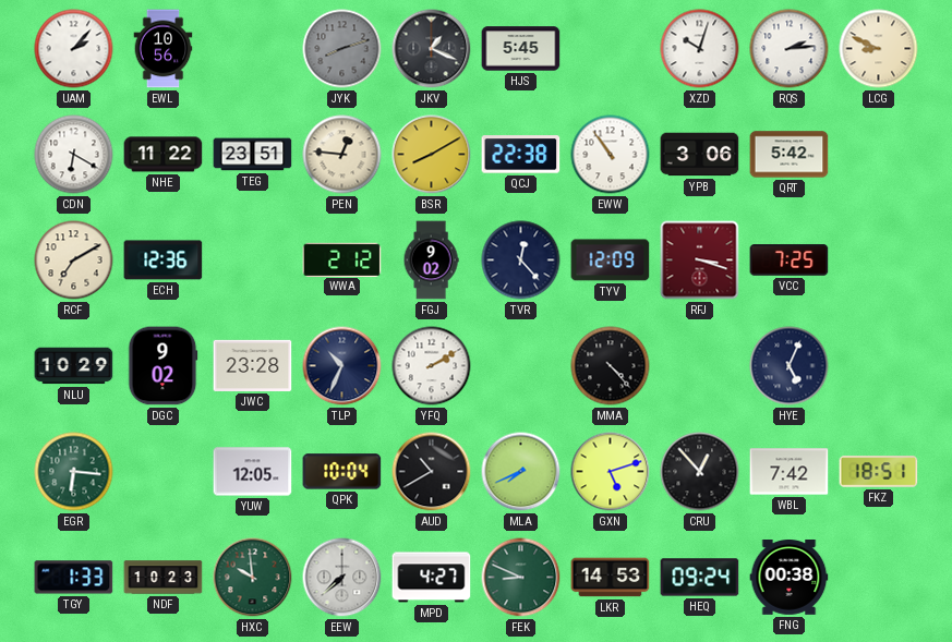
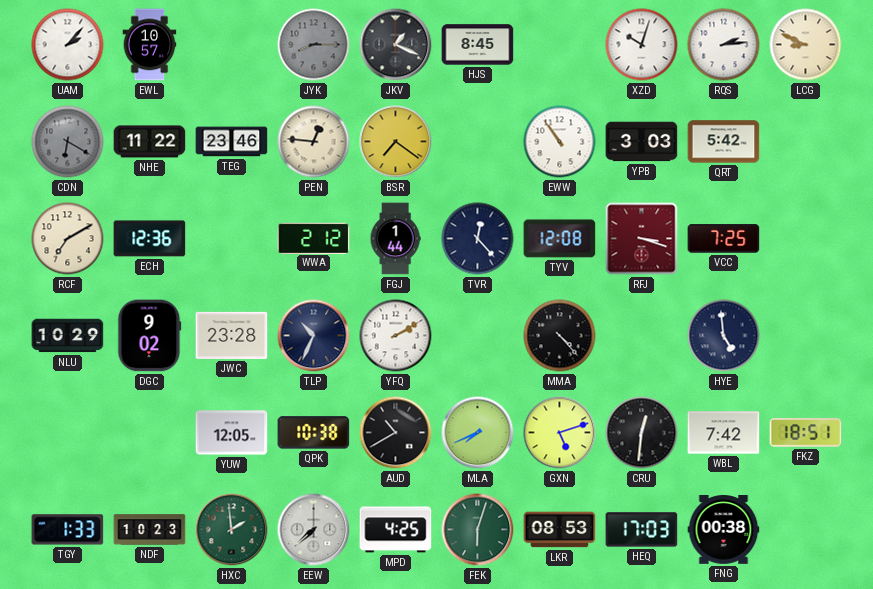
EWL: 10:56 -> 10:57
JYK: 8:12 -> 8:15
HJS: 5:45 -> 8:45
CDN dial: white -> grey
TEG: 23:51 -> 23:46
BSR: 8:10 -> 7:21
QCJ: 22:38 -> none
YPB: 3:06 -> 3:03
FGJ: 9:02 -> 1:44
TYV: 12:09 -> 12:08
HYE: 5:04 -> 4:59
EGR: 6:16 -> none
QPK: 10:04 -> 10:38
CRU: 12:53 -> 12:31
HXC: 9:59 -> 1:59
MPD: 4:27 -> 4:25
FEK: 8:49 -> 6:03
LKR: 14:53 -> 08:53
HEQ: 09:24 -> 17:03
